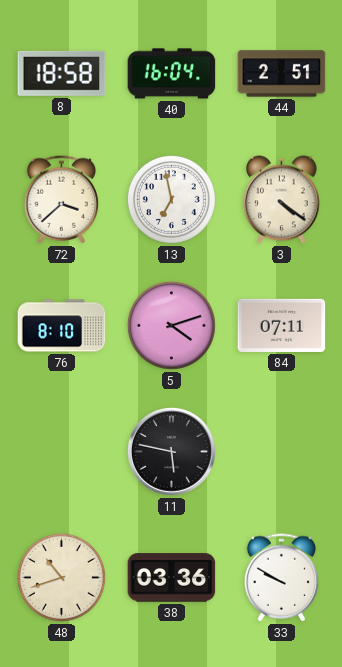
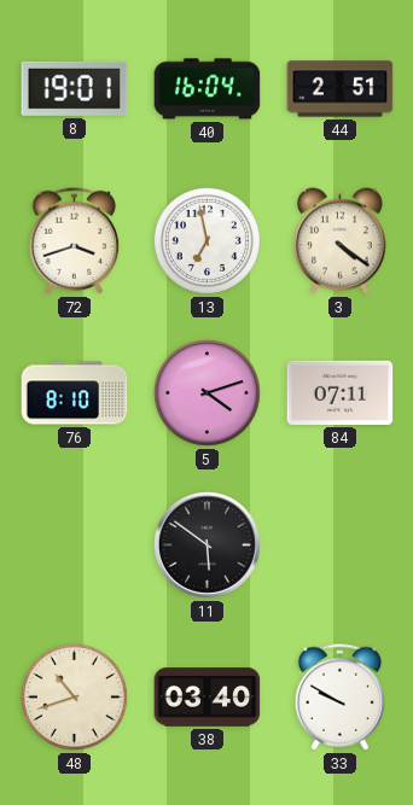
8: 18:58 -> 19:01
72: 3:38 -> 3:42
11: 5:47 -> 5:51
38: 03:36 -> 03:40
